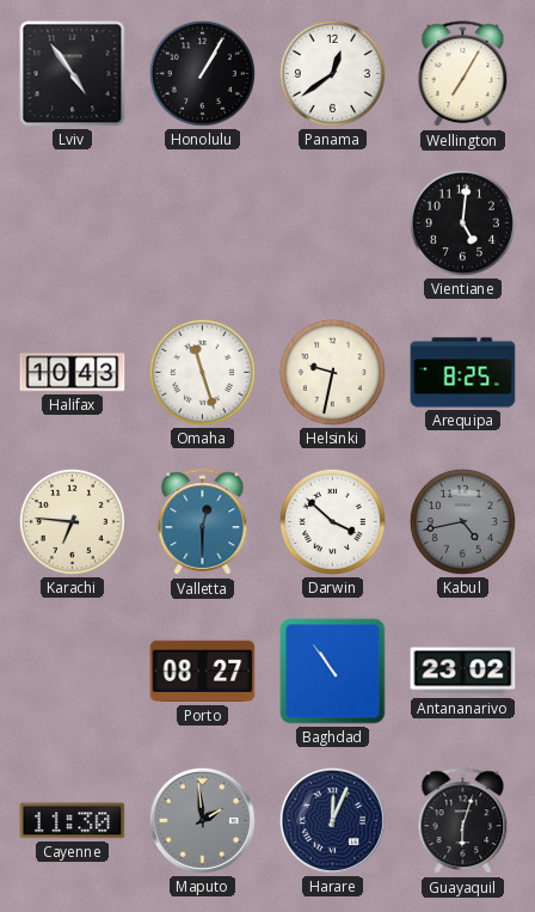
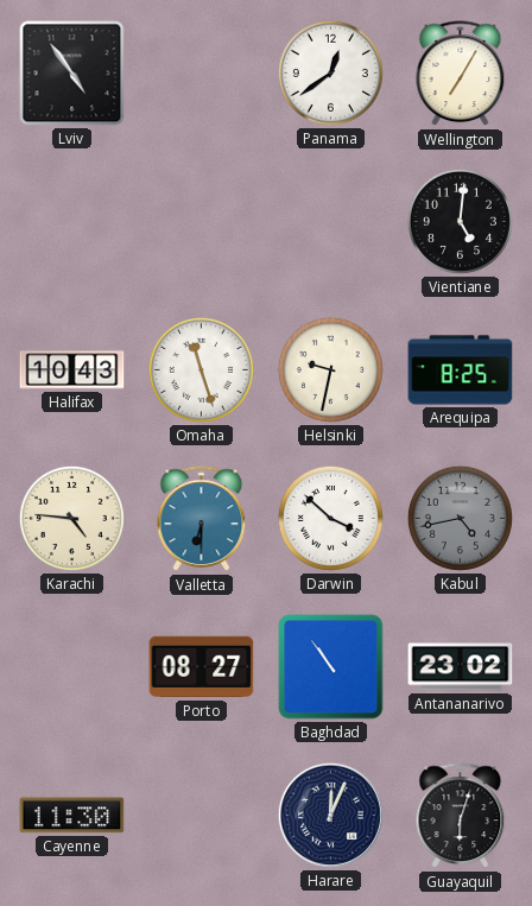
Honolulu: 1:05 -> none
Karachi: 6:46 -> 4:46
Valletta: 12:30 -> 6:30
Maputo: 1:59 -> none
